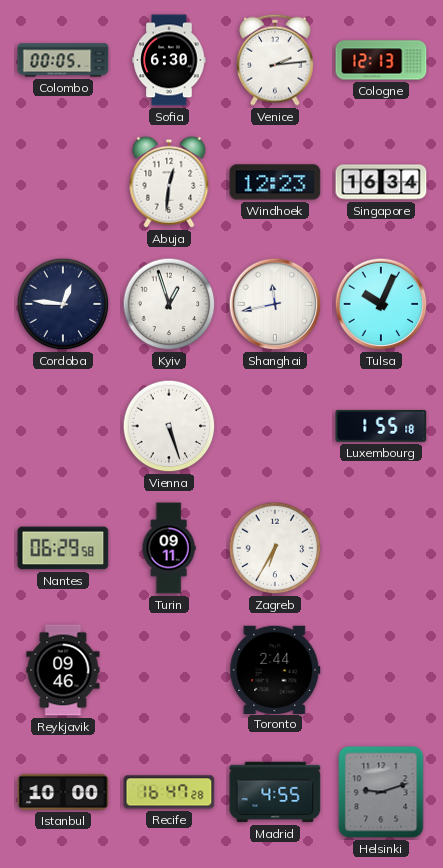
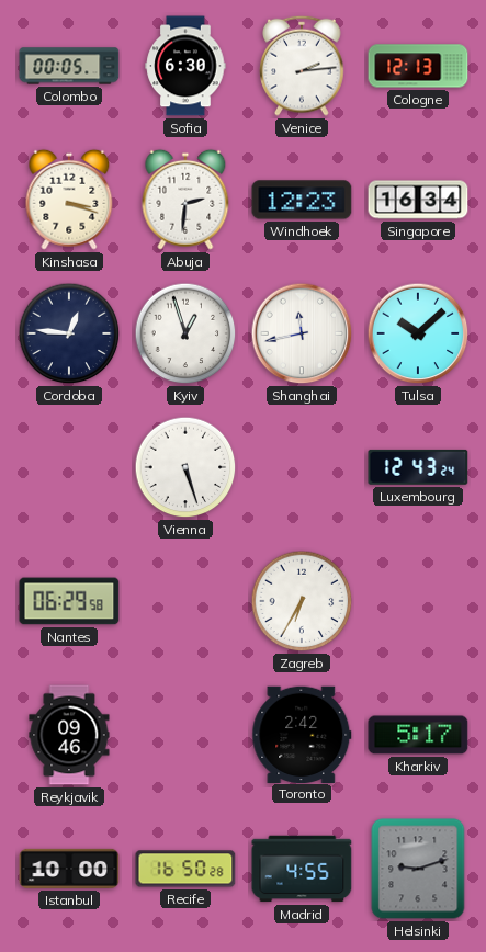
Kinshasa: none -> 3:18
Abuja: 12:31 -> 2:31
Tulsa: 10:04 -> 10:08
Luxembourg: 1:55 -> 12:43
Turin: 09:11 -> none
Toronto: 2:44 -> 2:42
Kharkiv: none -> 5:17
Recife: 16:47 -> 16:50
